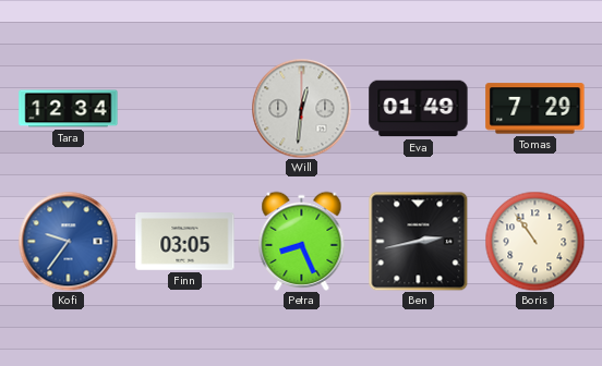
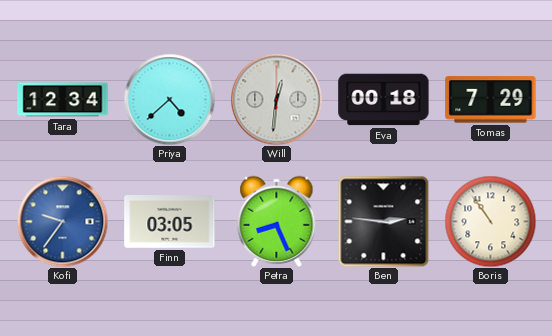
Priya: none -> 4:38
Eva: 01:49 -> 00:18
Ben: 2:43 -> 2:46
